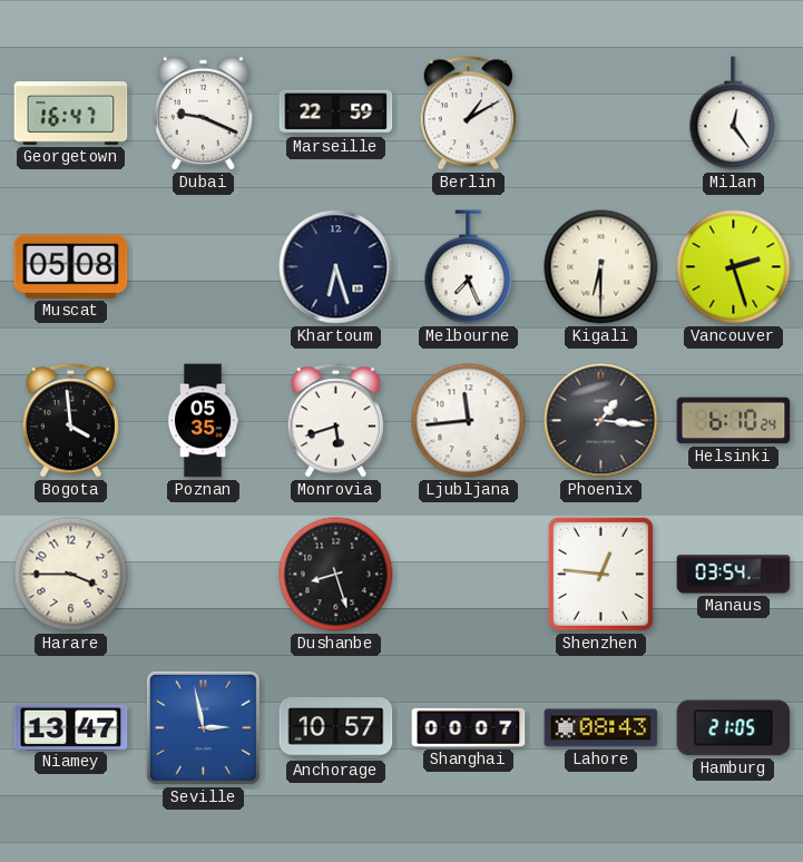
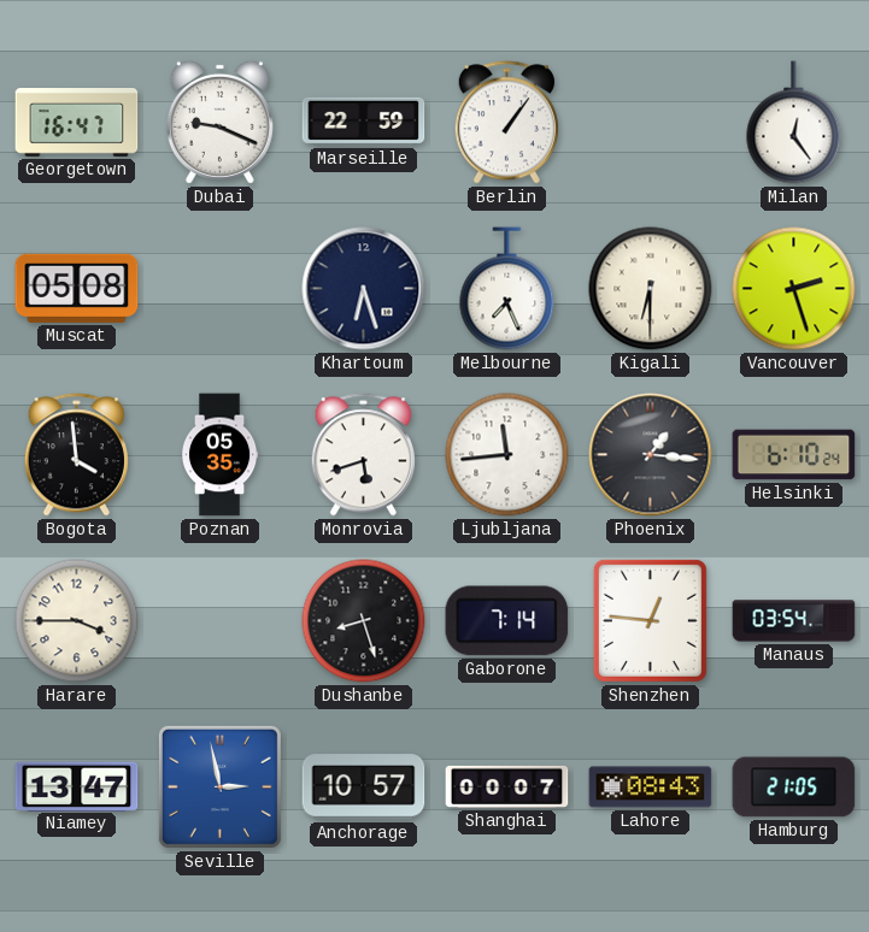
Berlin: 1:10 -> 1:06
Gaborone: none -> 7:14
